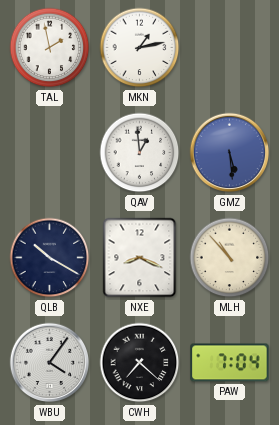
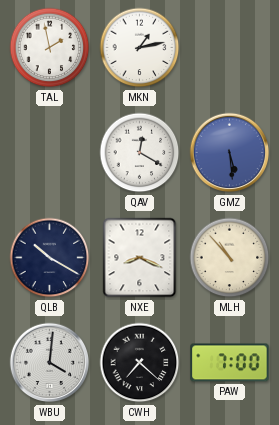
QAV: 12:59 -> 12:20
WBU: 4:06 -> 4:01
PAW: 7:04 -> 7:00
